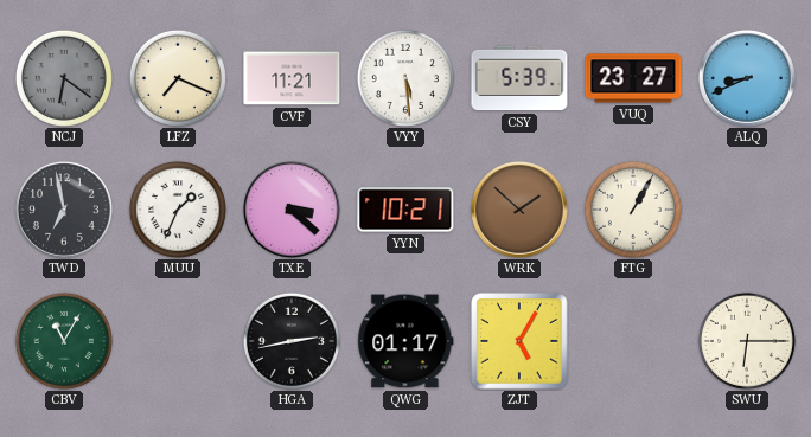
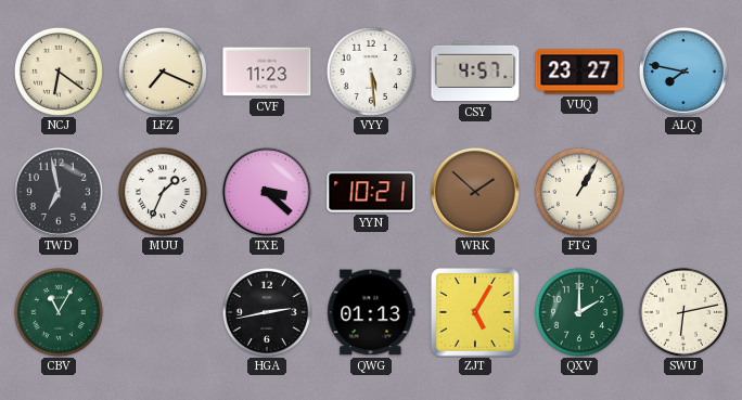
NCJ dial: grey -> cream
CVF: 11:21 -> 11:23
CSY: 5:39 -> 4:57
ALQ: 8:41 -> 7:47
QWG: 01:17 -> 01:13
QXV: none -> 2:00
SWU: 6:15 -> 6:13
